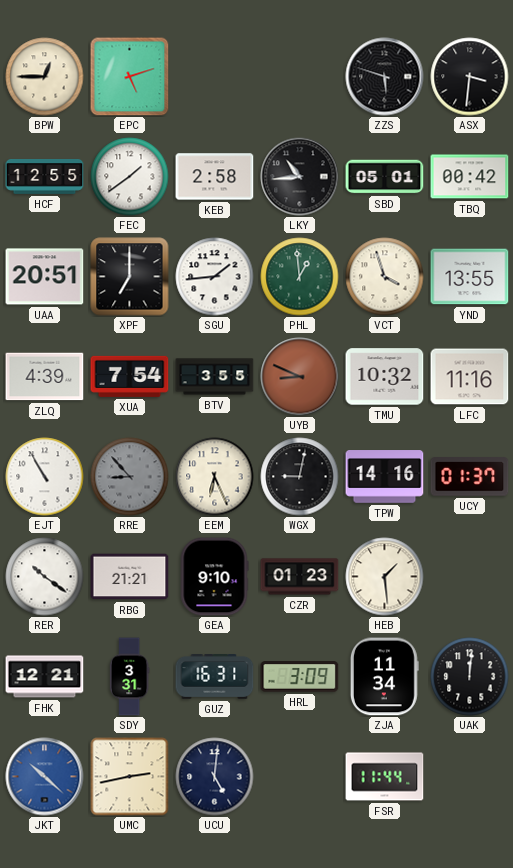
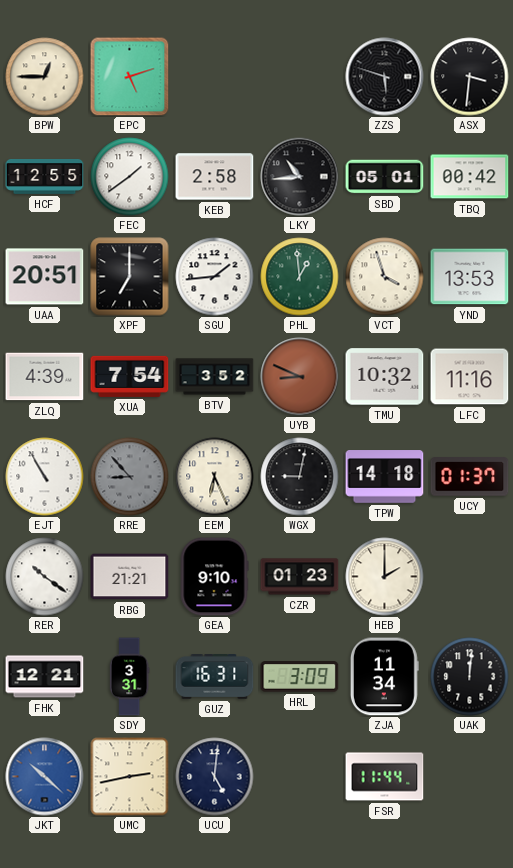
YND: 13:55 -> 13:53
BTV: 3:55 -> 3:52
TPW: 14:16 -> 14:18
HEB: 1:29 -> 2:00
